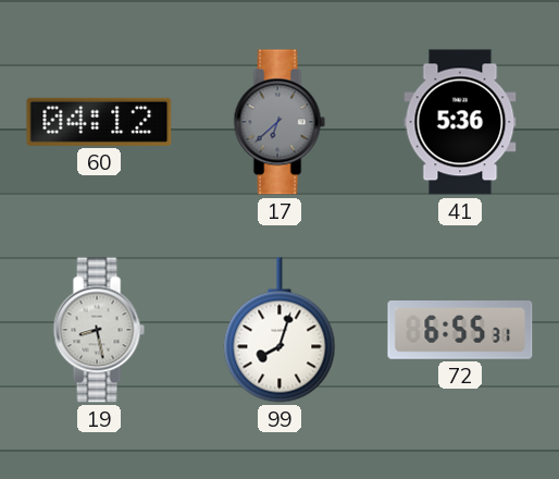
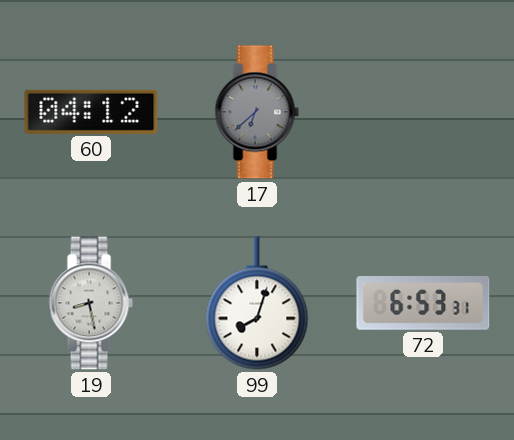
41: 5:36 -> none
72: 6:55 -> 6:53
